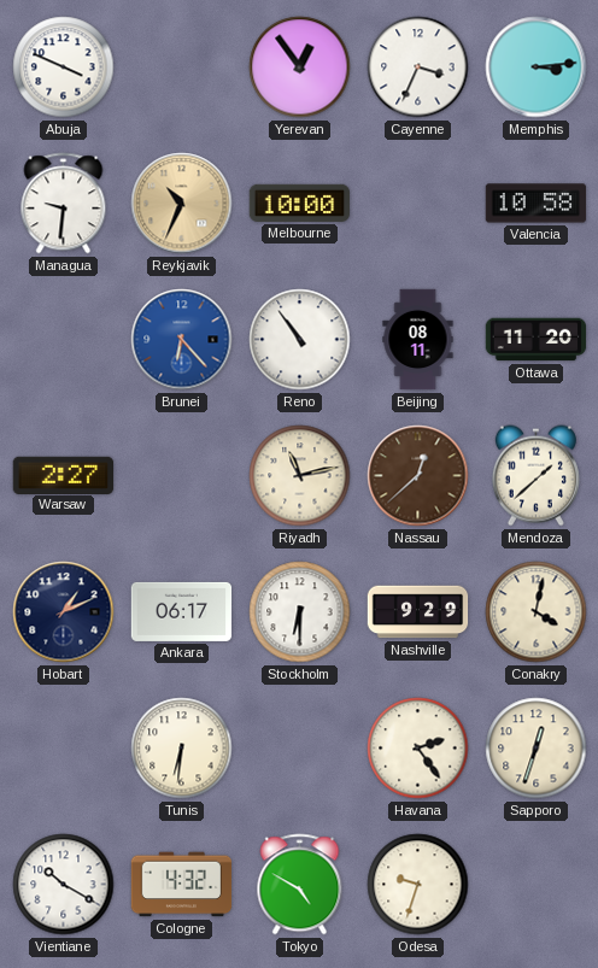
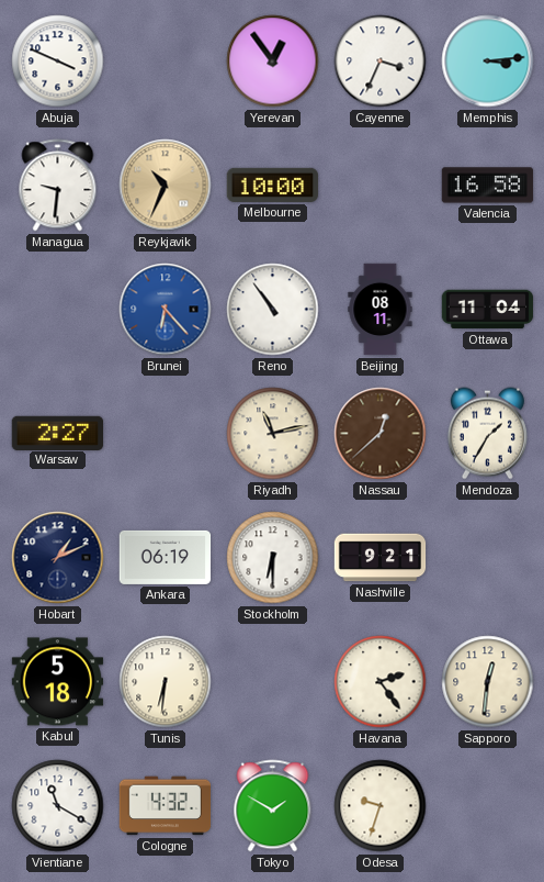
Valencia: 10:58 -> 16:58
Ottawa: 11:20 -> 11:04
Mendoza: 1:38 -> 1:35
Ankara: 06:17 -> 06:19
Nashville: 9:29 -> 9:21
Conakry: 4:02 -> none
Kabul: none -> 5:18
Sapporo: 12:33 -> 12:31
Vientiane: 10:20 -> 11:20
Tokyo: 4:50 -> 1:50
